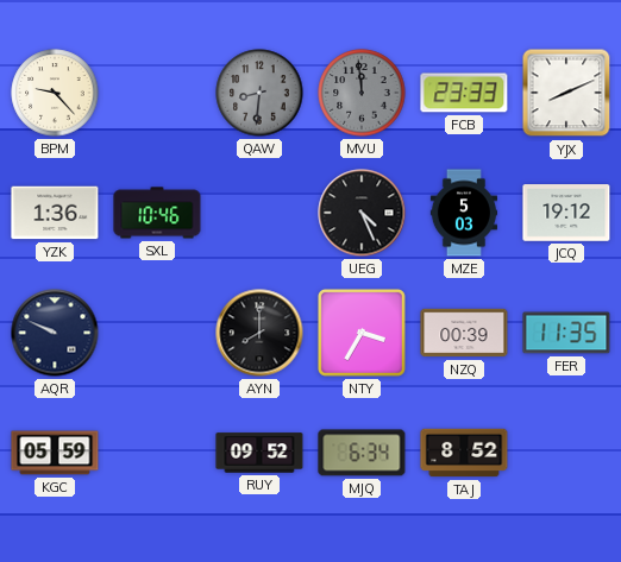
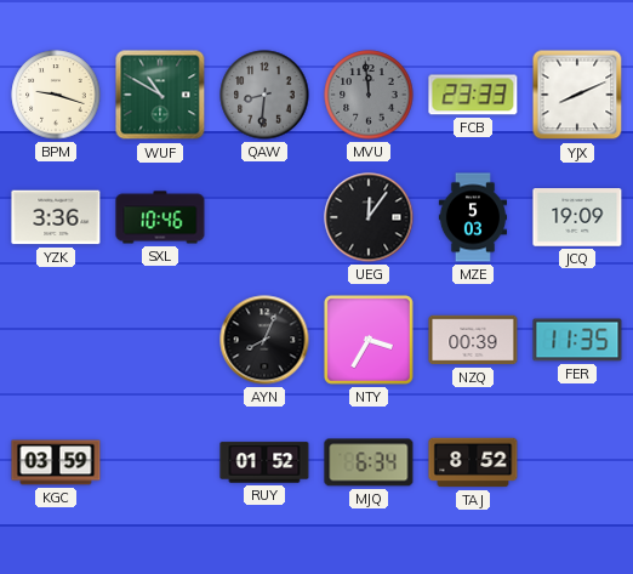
BPM: 9:23 -> 9:18
WUF: none -> 10:50
YZK: 1:36 -> 3:36
UEG: 4:26 -> 12:06
JCQ: 19:12 -> 19:09
AQR: 9:49 -> none
AYN: 8:00 -> 8:04
KGC: 05:59 -> 03:59
RUY: 09:52 -> 01:52
